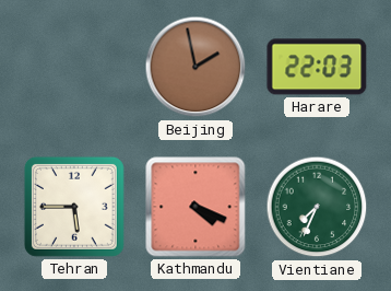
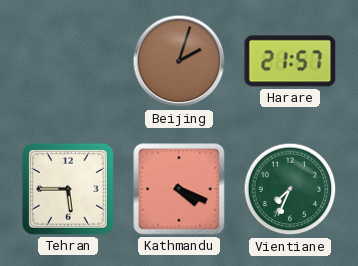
Beijing: 1:58 -> 2:03
Harare: 22:03 -> 21:57
